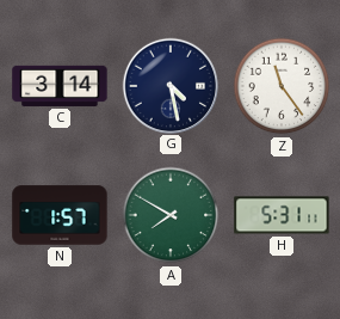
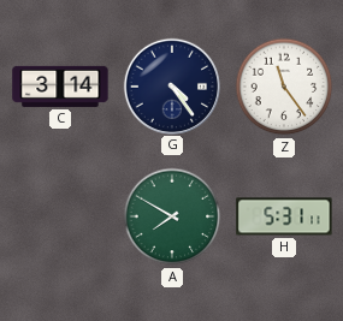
G: 4:28 -> 4:24
N: 1:57 -> none
